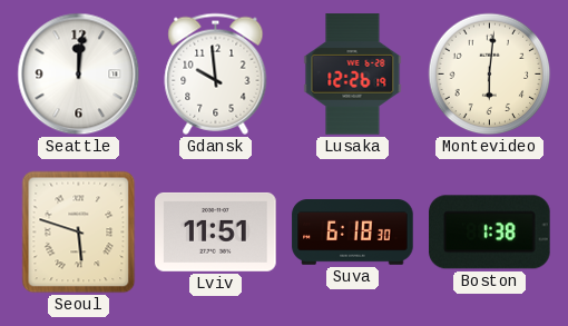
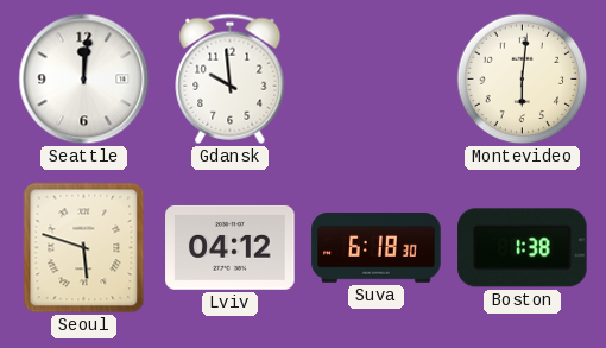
Lusaka: 12:26 -> none
Lviv: 11:51 -> 04:12
